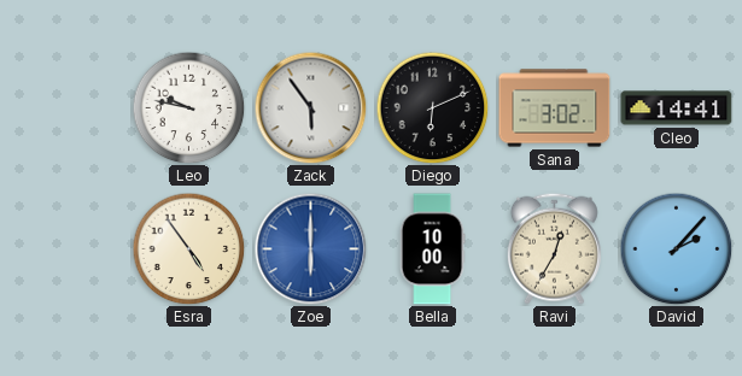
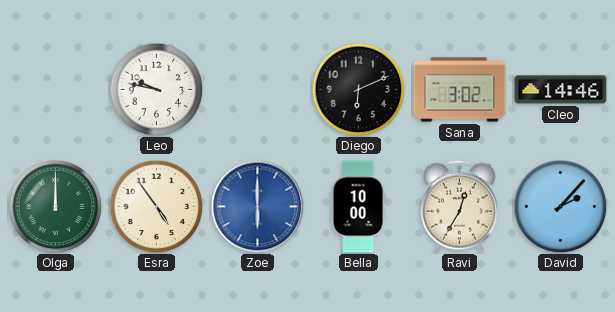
Zack: 5:54 -> none
Cleo: 14:41 -> 14:46
Olga: none -> 12:00
